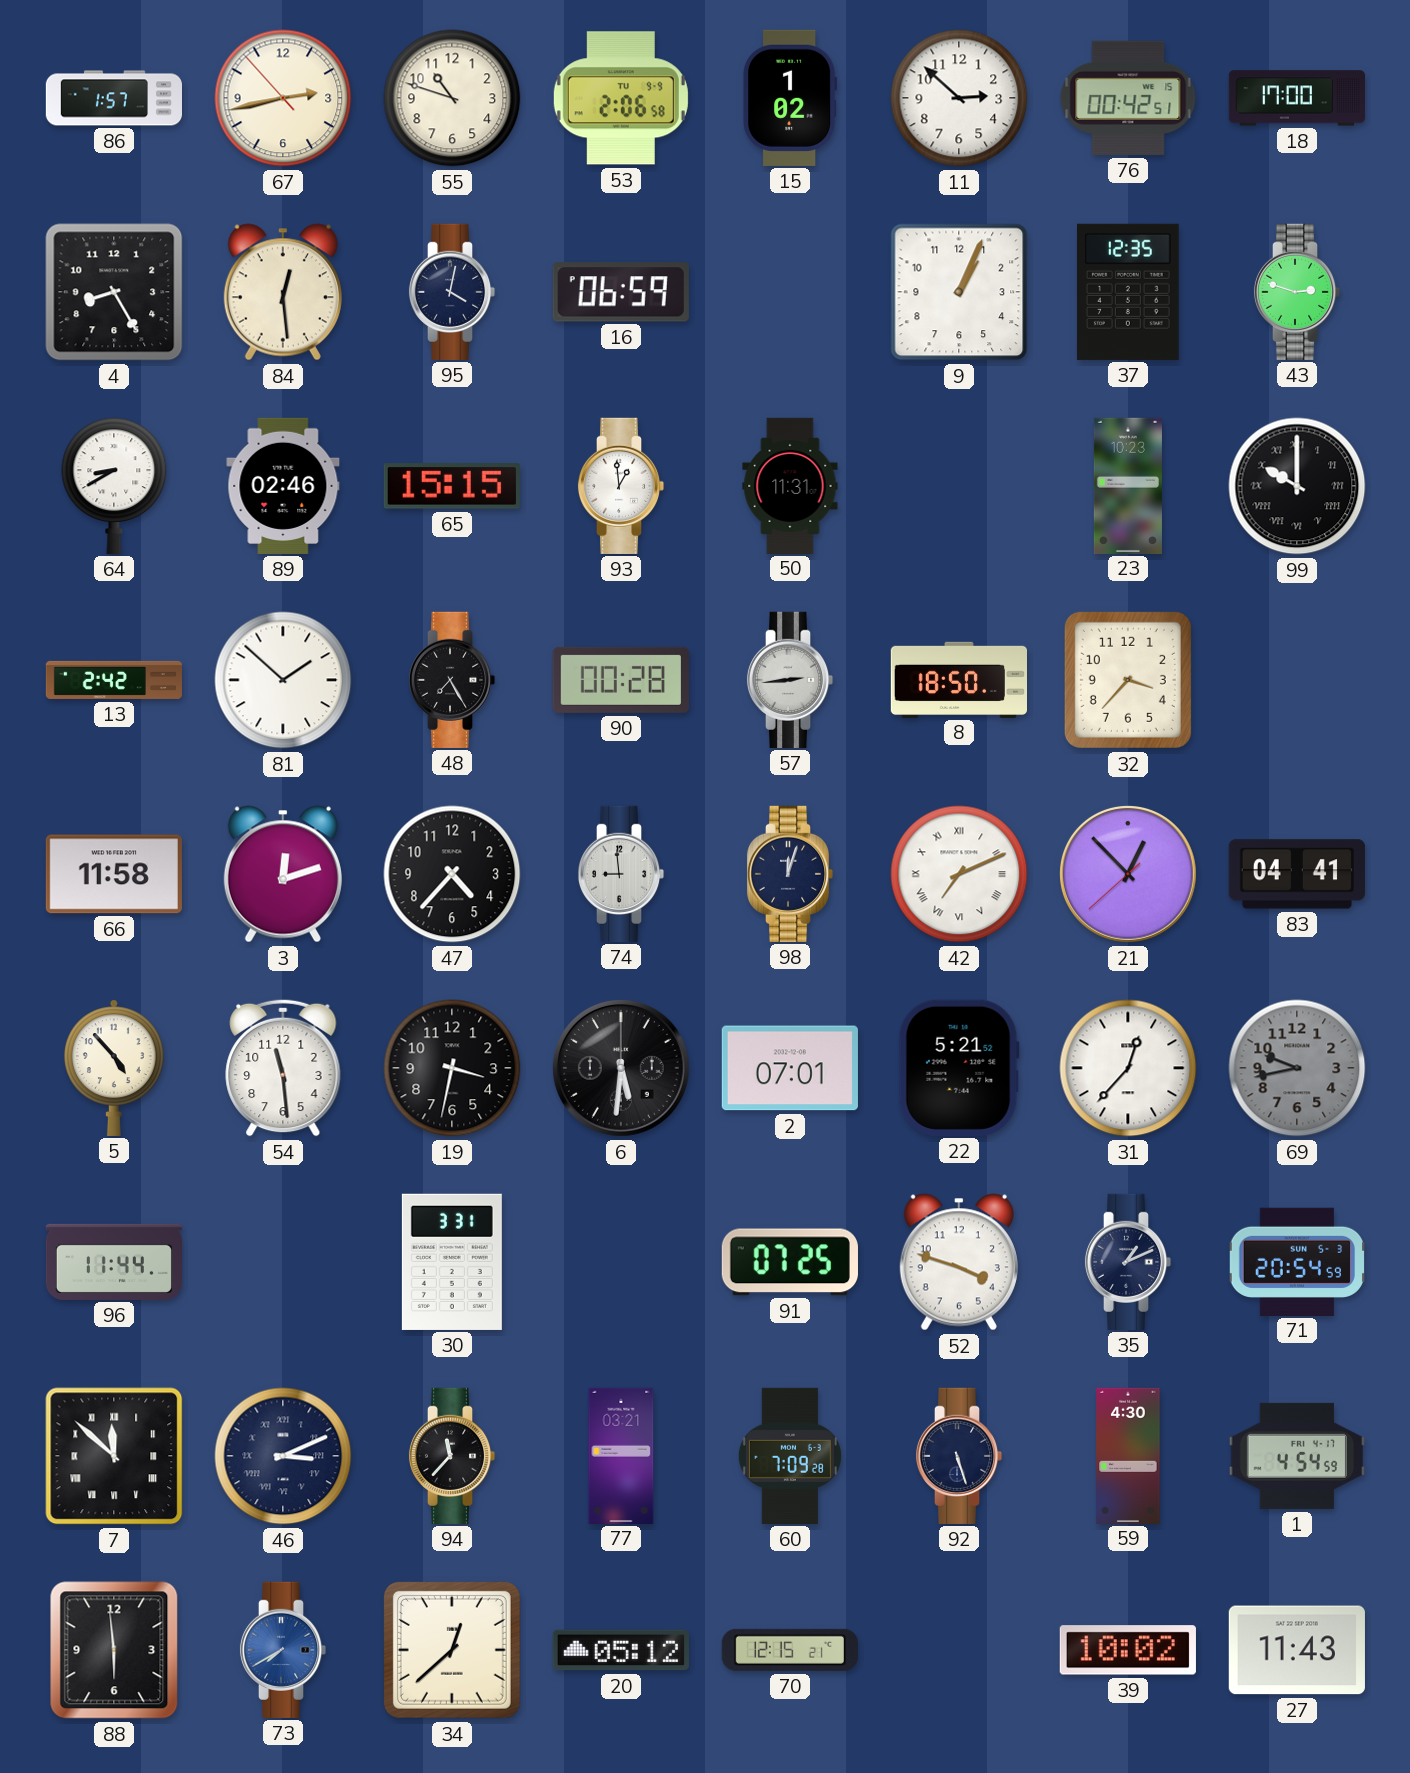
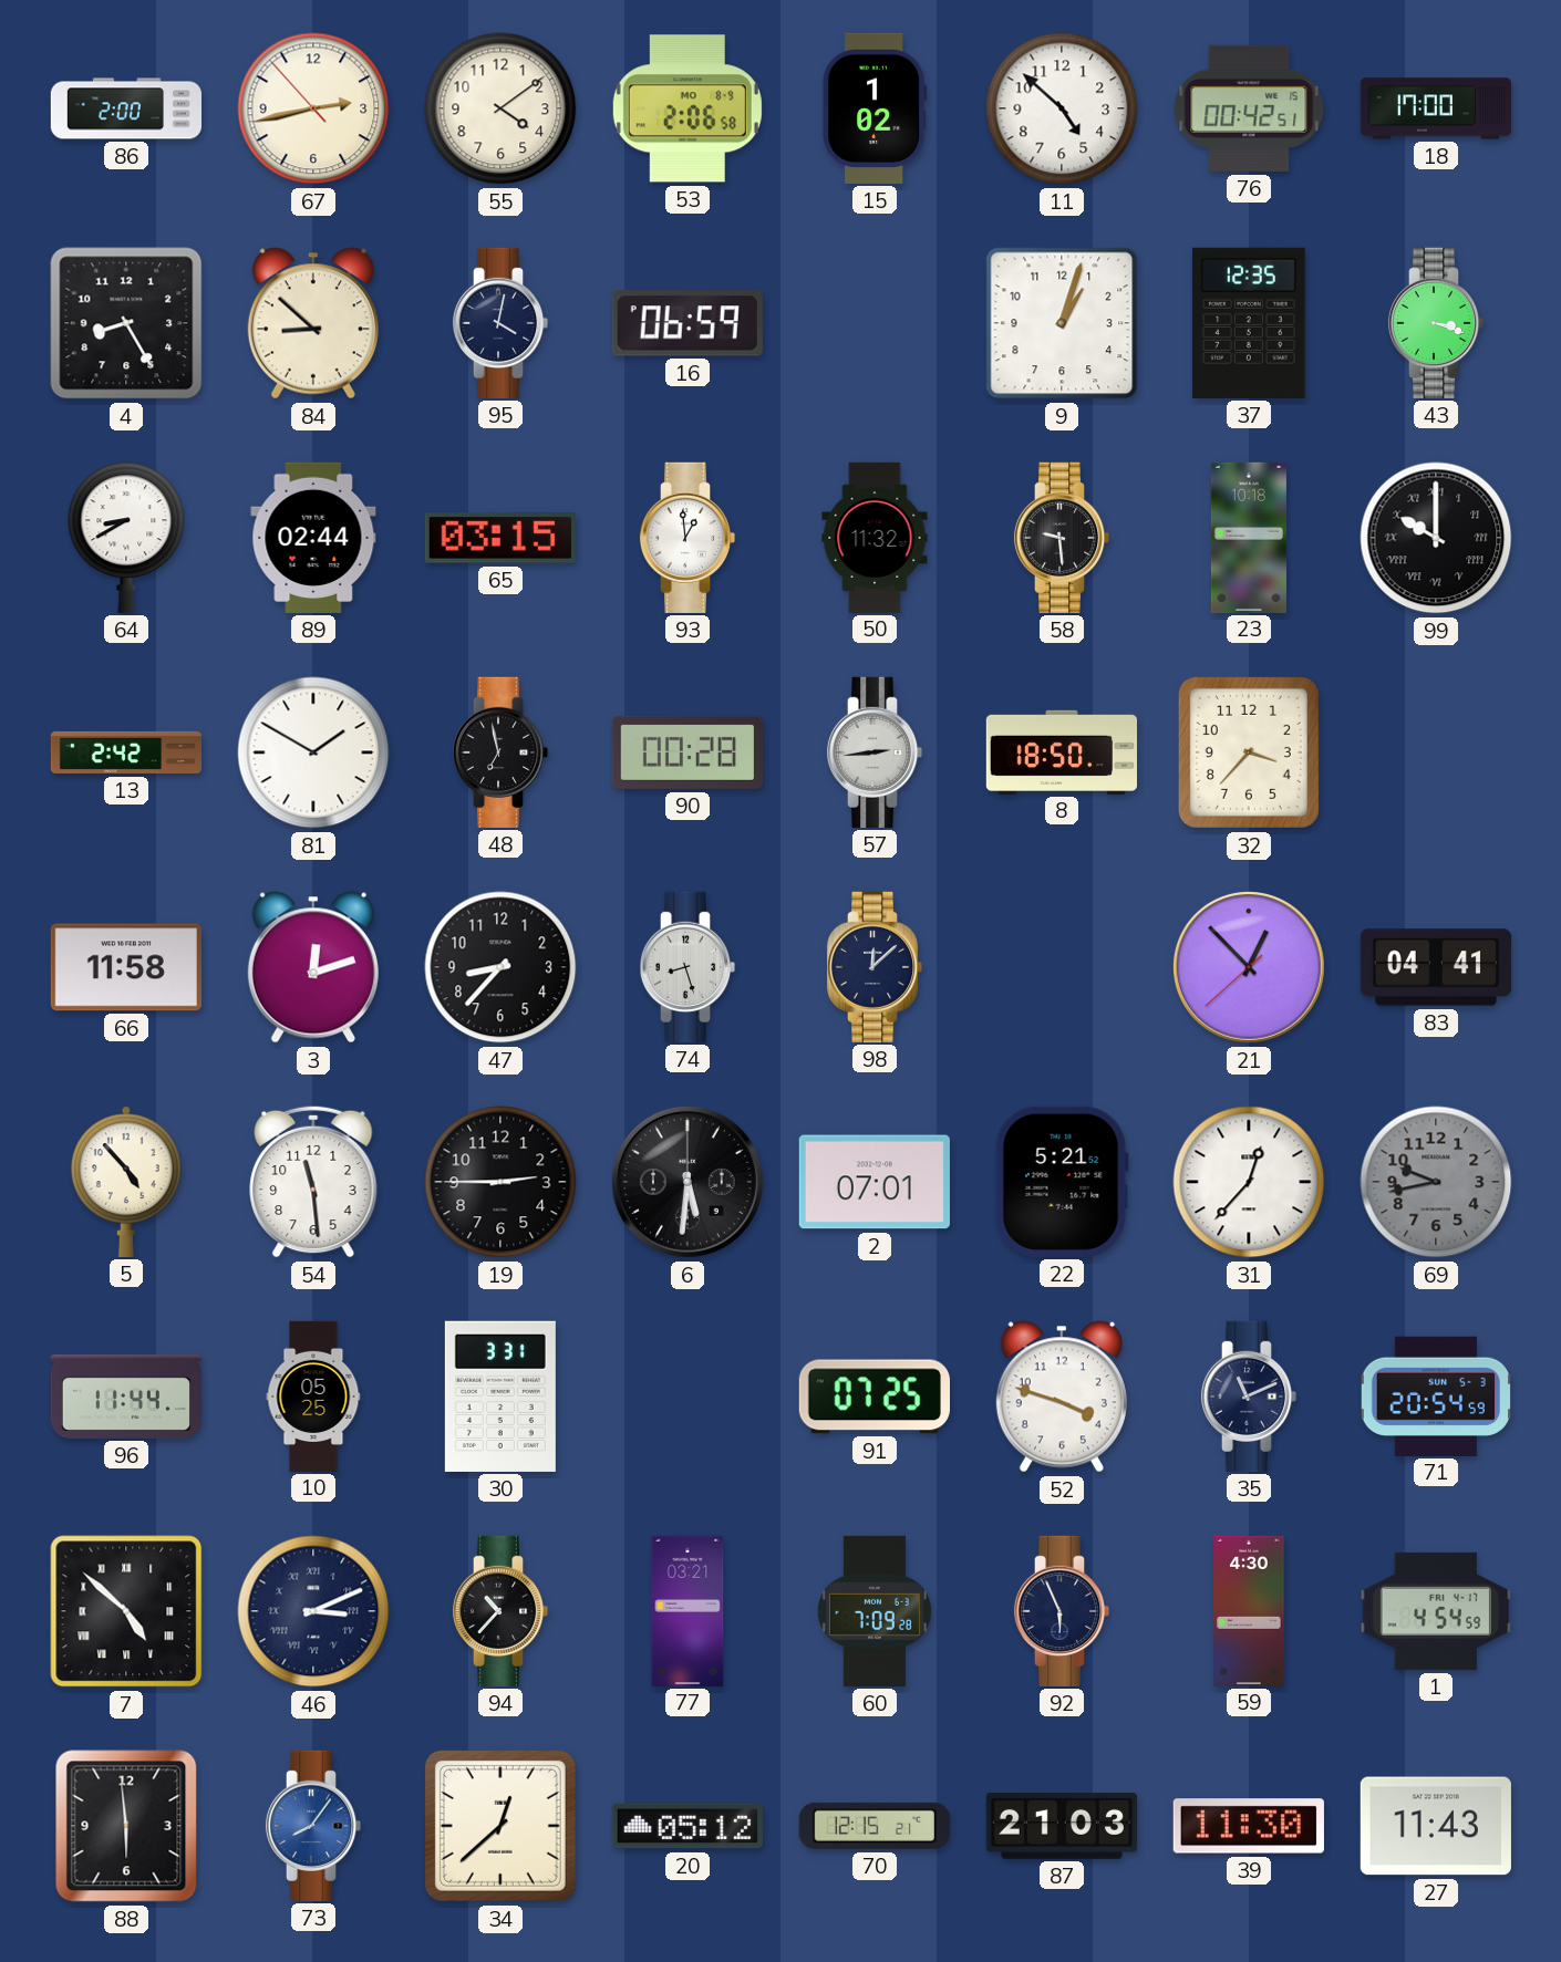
86: 1:57 -> 2:00
55: 10:48 -> 4:09
53 date: TU 9-9 -> MO 8-9
11: 2:52 -> 4:52
84: 12:29 -> 8:52
9: 1:04 -> 1:03
43: 2:48 -> 3:18
89: 02:46 -> 02:44
65: 15:15 -> 03:15
50: 11:31 -> 11:32
58: none -> 9:29
23: 10:23 -> 10:18
81: 1:52 -> 1:50
48: 7:25 -> 6:58
47: 4:37 -> 8:37
74: 8:59 -> 8:27
98: 12:03 -> 12:08
42: 7:11 -> none
19: 3:32 -> 2:45
10: none -> 05:25
35: 1:11 -> 11:11
7: 11:52 -> 4:52
94: 11:37 -> 10:37
92: 5:27 -> 5:56
73: 7:40 -> 8:06
87: none -> 21:03
39: 10:02 -> 11:30
